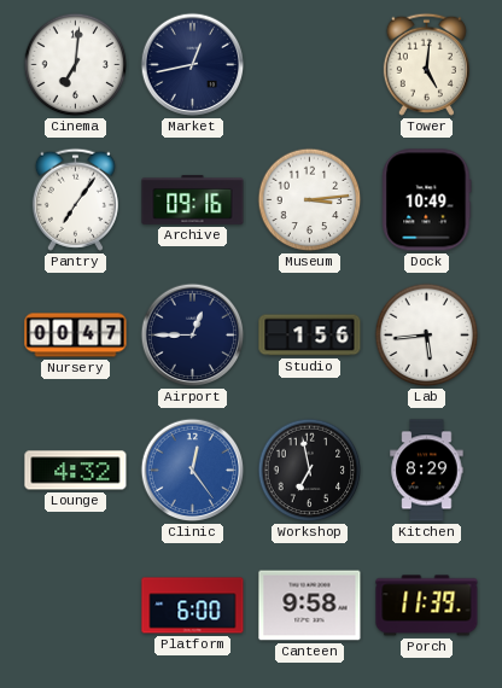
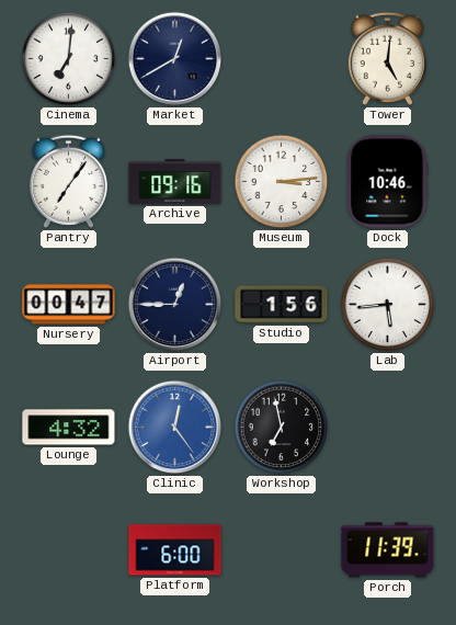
Market: 12:43 -> 12:40
Dock: 10:49 -> 10:46
Kitchen: 8:29 -> none
Canteen: 9:58 -> none
